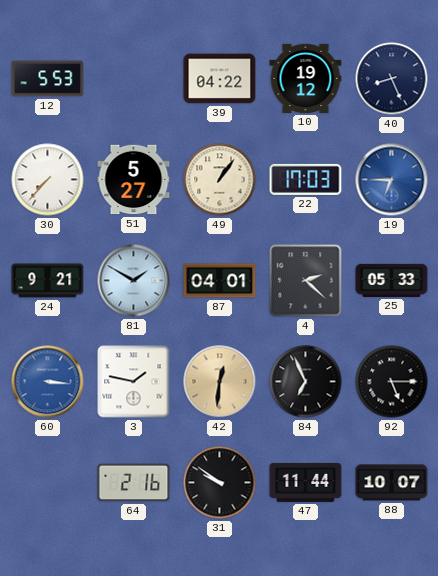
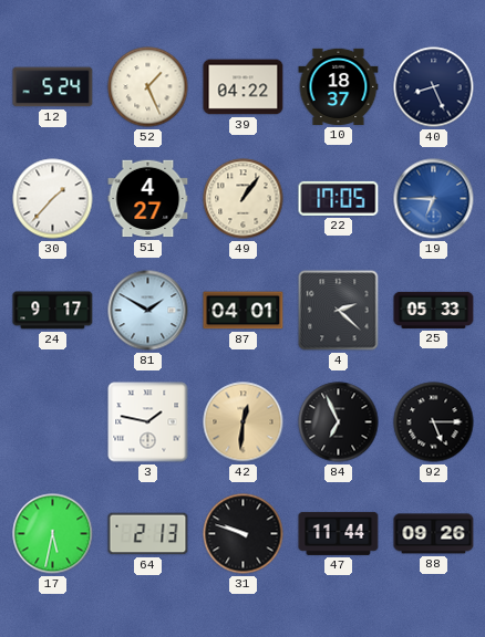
12: 5:53 -> 5:24
52: none -> 1:26
10: 19:12 -> 18:37
30: 7:37 -> 1:37
51: 5:27 -> 4:27
22: 17:03 -> 17:05
24: 9:21 -> 9:17
60: 3:16 -> none
17: none -> 5:32
64: 2:16 -> 2:13
31: 9:51 -> 9:48
88: 10:07 -> 09:26
